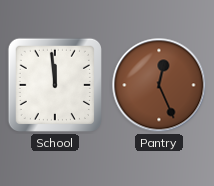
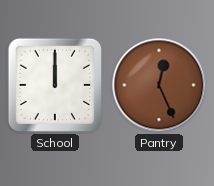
School: 11:59 -> 12:00
